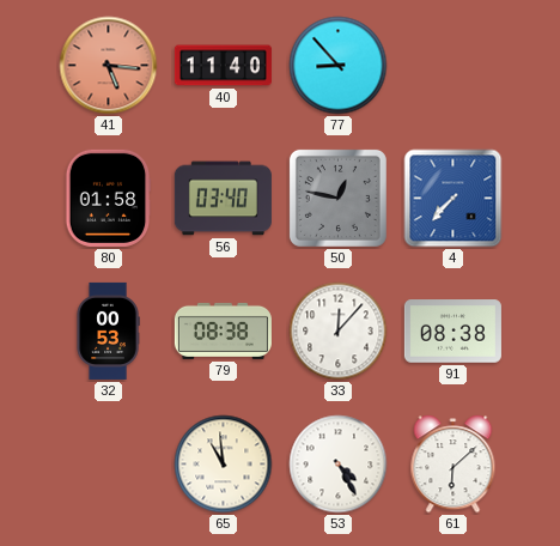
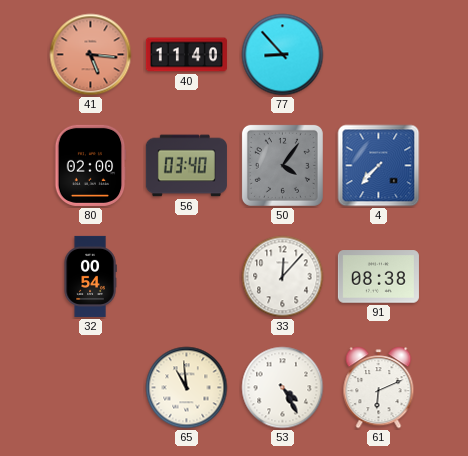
80: 01:58 -> 02:00
50: 12:47 -> 4:06
32: 00:53 -> 00:54
79: 08:38 -> none
61: 6:08 -> 6:11
